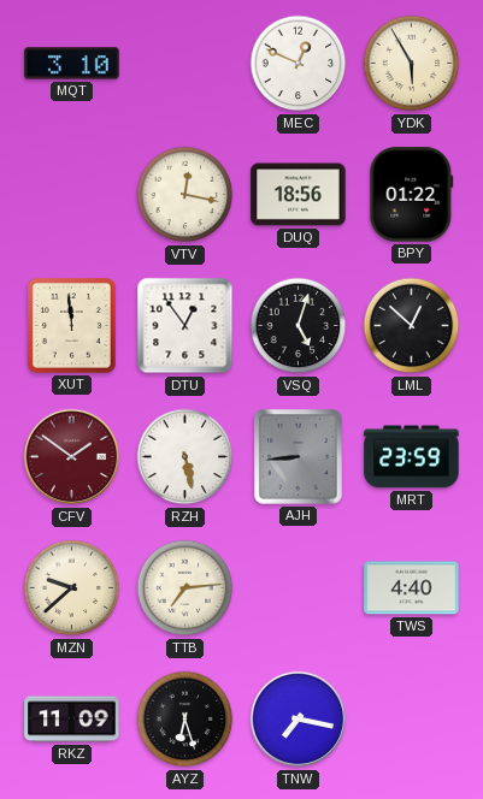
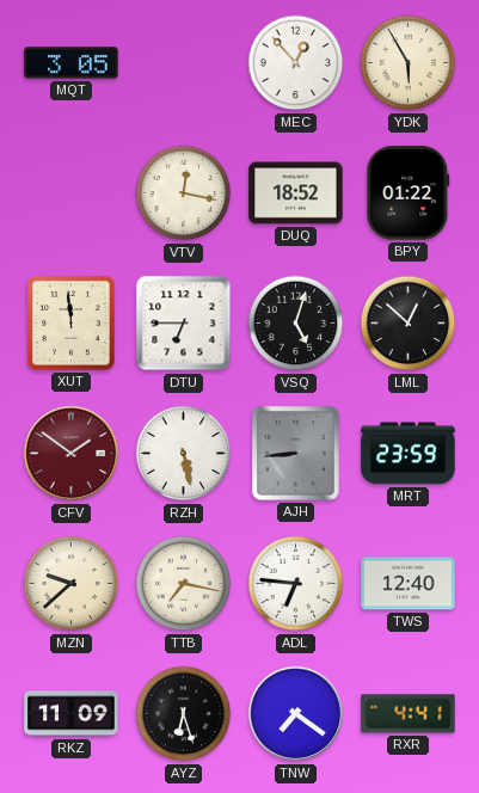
MQT: 3:10 -> 3:05
MEC: 12:49 -> 12:53
DUQ: 18:56 -> 18:52
DTU: 12:54 -> 6:45
TTB: 7:14 -> 7:17
ADL: none -> 6:46
TWS: 4:40 -> 12:40
TNW: 7:17 -> 7:21
RXR: none -> 4:41
